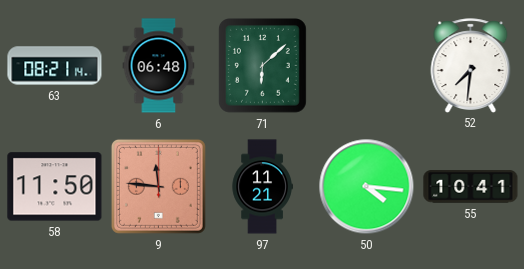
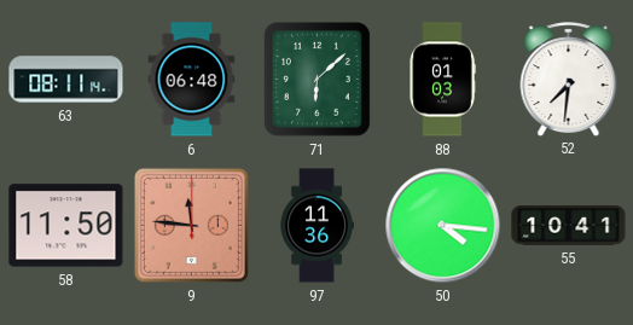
63: 08:21 -> 08:11
88: none -> 01:03
97: 11:21 -> 11:36
